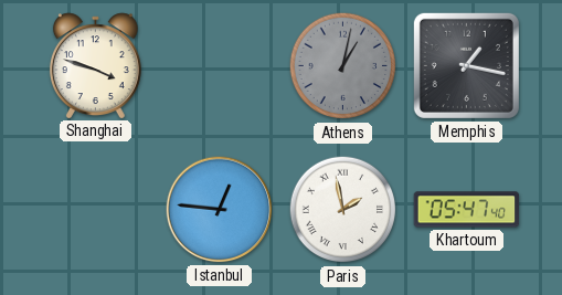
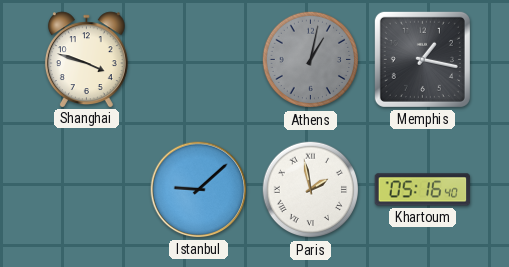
Istanbul: 12:46 -> 9:08
Khartoum: 05:47 -> 05:16
